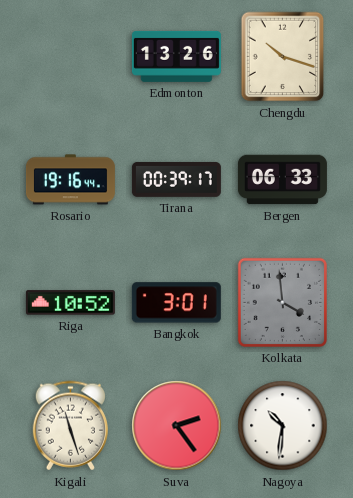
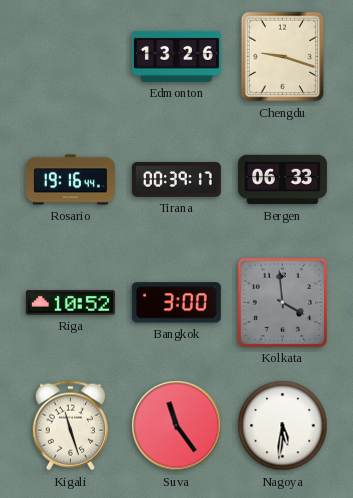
Chengdu: 10:18 -> 9:18
Bangkok: 3:01 -> 3:00
Suva: 2:24 -> 11:24
Nagoya: 10:31 -> 5:31
